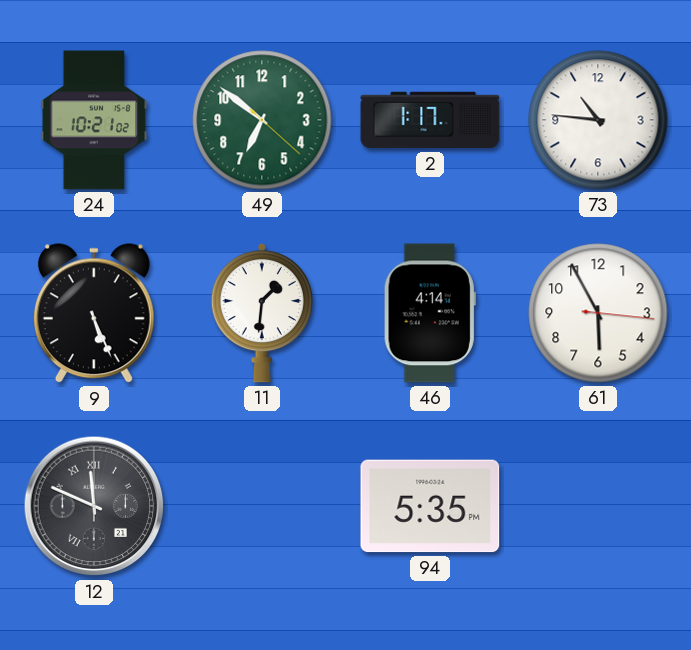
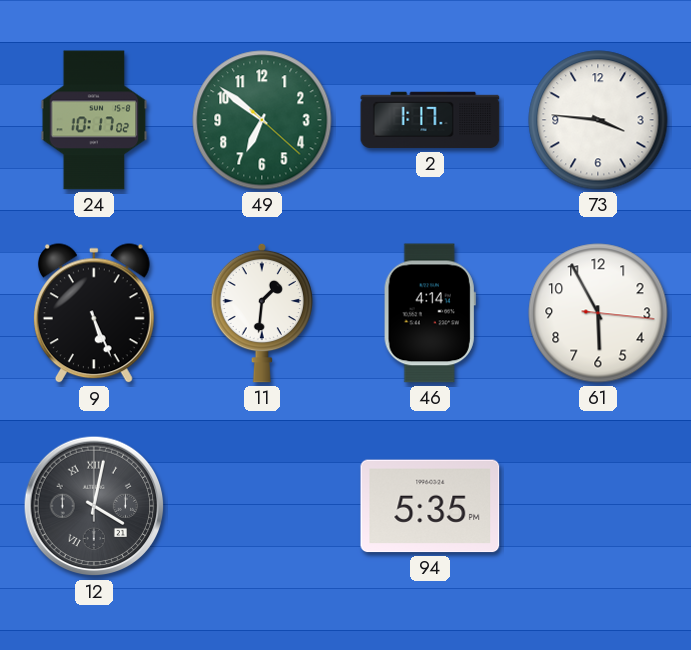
24: 10:21 -> 10:17
73: 10:46 -> 3:46
12: 11:49 -> 4:02
